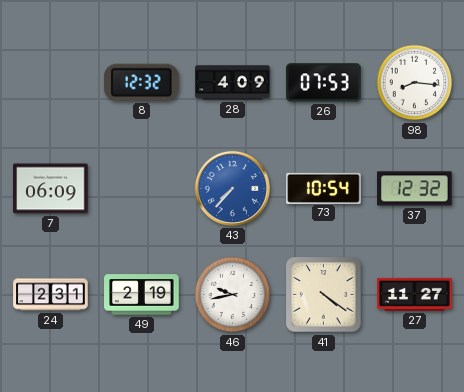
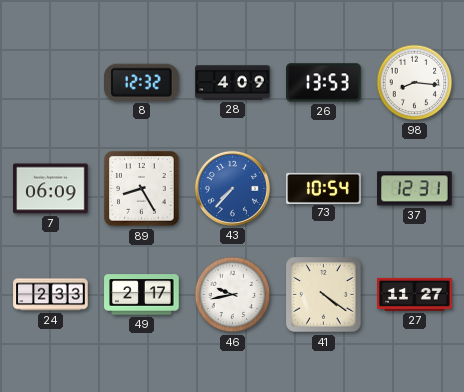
26: 07:53 -> 13:53
89: none -> 8:25
37: 12:32 -> 12:31
24: 2:31 -> 2:33
49: 2:19 -> 2:17
